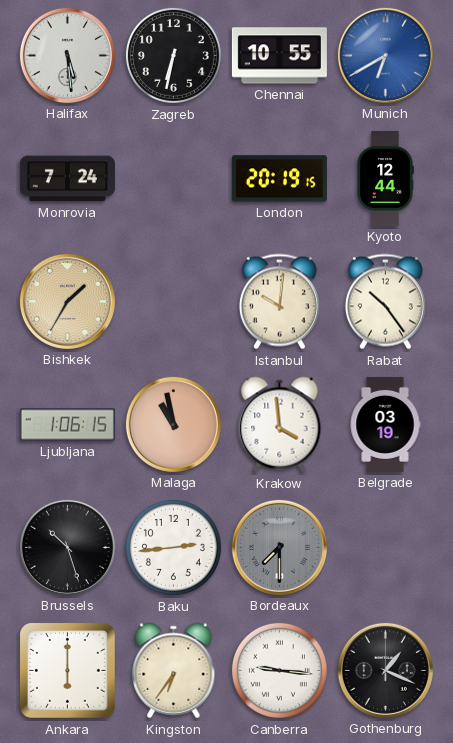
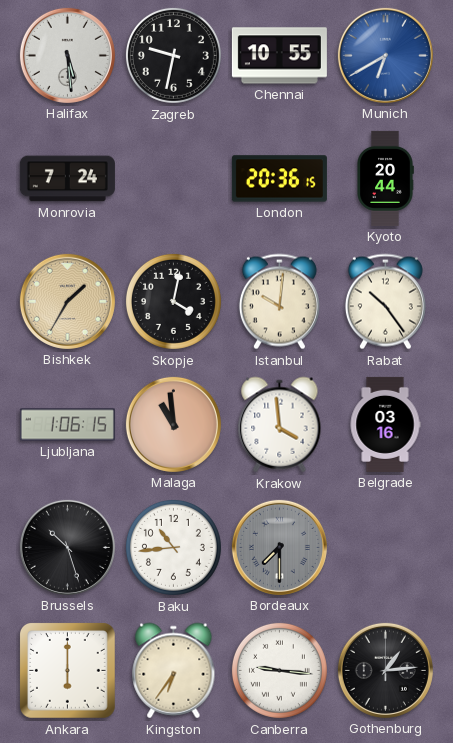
Zagreb: 6:32 -> 9:32
London: 20:19 -> 20:36
Kyoto: 12:44 -> 20:44
Skopje: none -> 4:02
Malaga: 10:58 -> 10:59
Belgrade: 03:19 -> 03:16
Baku: 2:44 -> 10:44
Gothenburg: 1:19 -> 1:14
